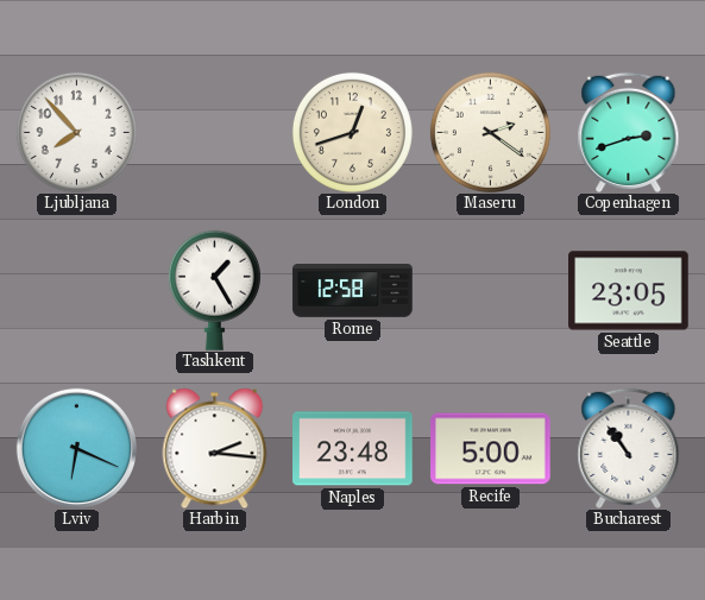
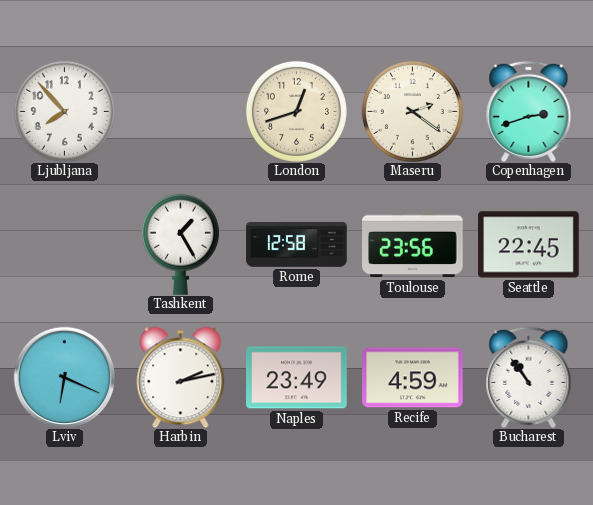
Toulouse: none -> 23:56
Seattle: 23:05 -> 22:45
Harbin: 2:16 -> 2:13
Naples: 23:48 -> 23:49
Recife: 5:00 -> 4:59
